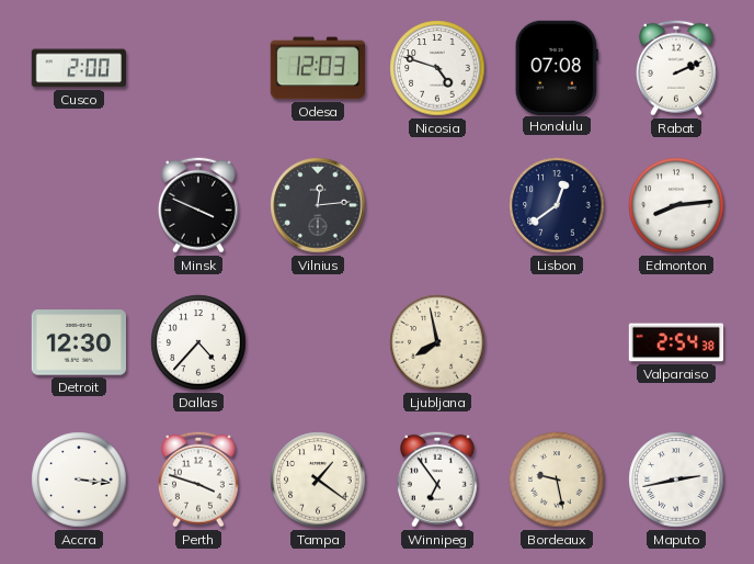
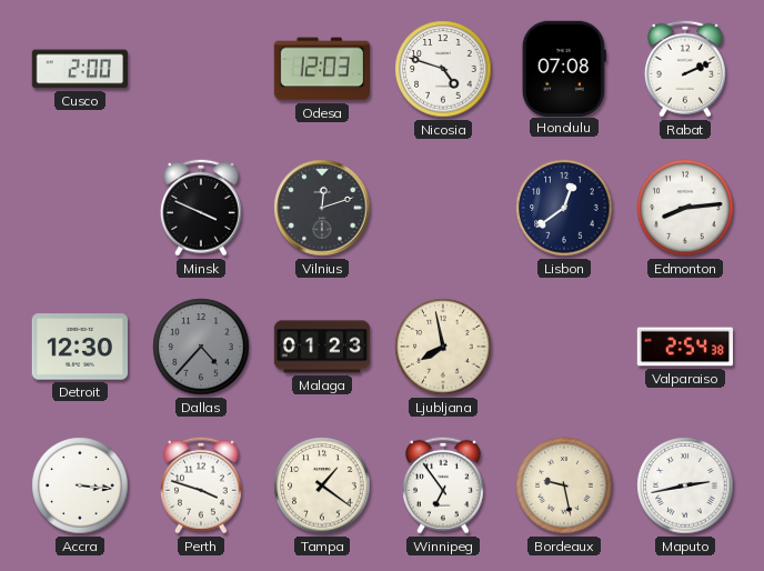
Vilnius: 12:14 -> 12:12
Dallas dial: white -> grey
Malaga: none -> 01:23
